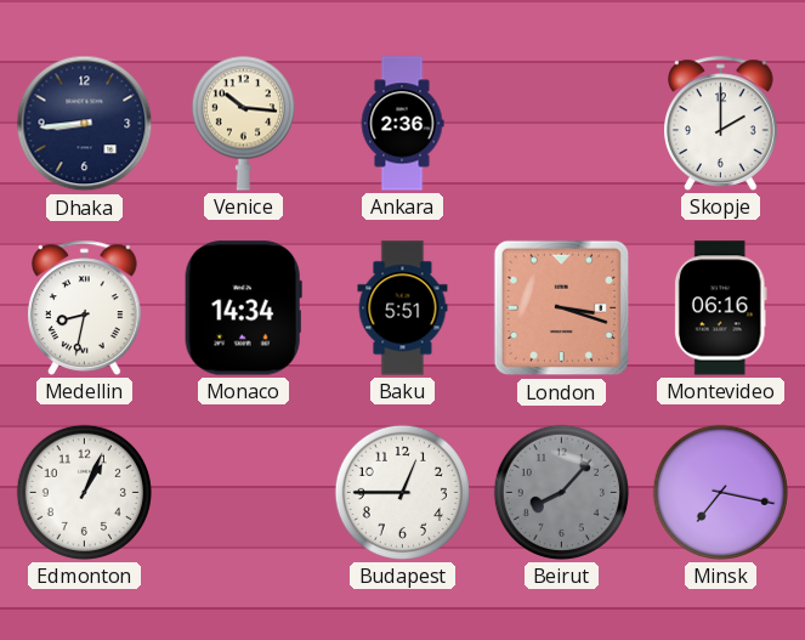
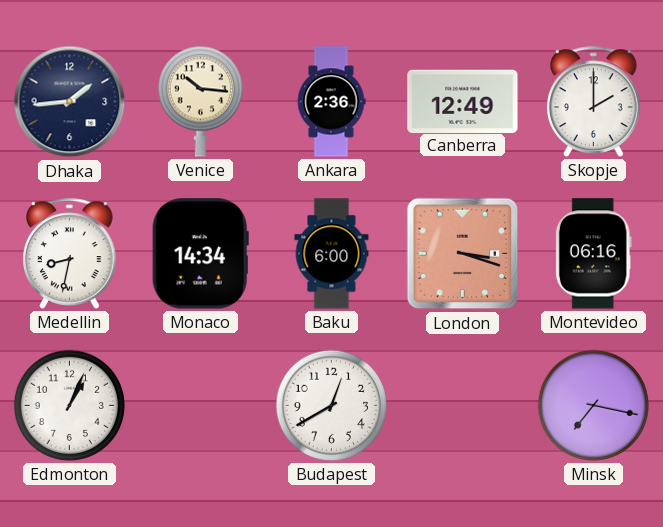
Dhaka: 8:44 -> 1:44
Canberra: none -> 12:49
Baku: 5:51 -> 6:00
Budapest: 12:45 -> 12:40
Beirut: 8:07 -> none
